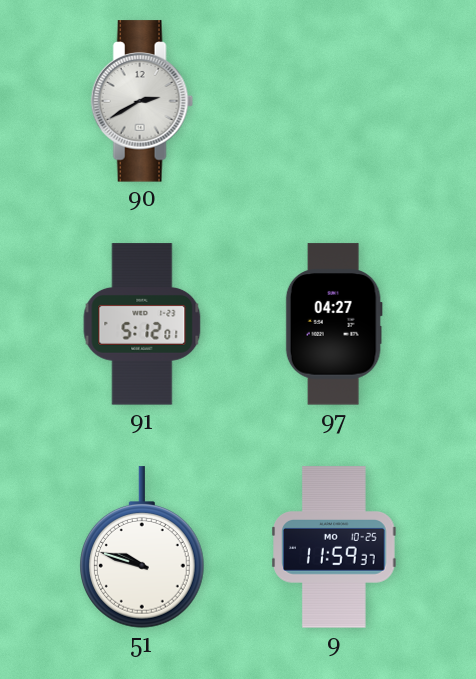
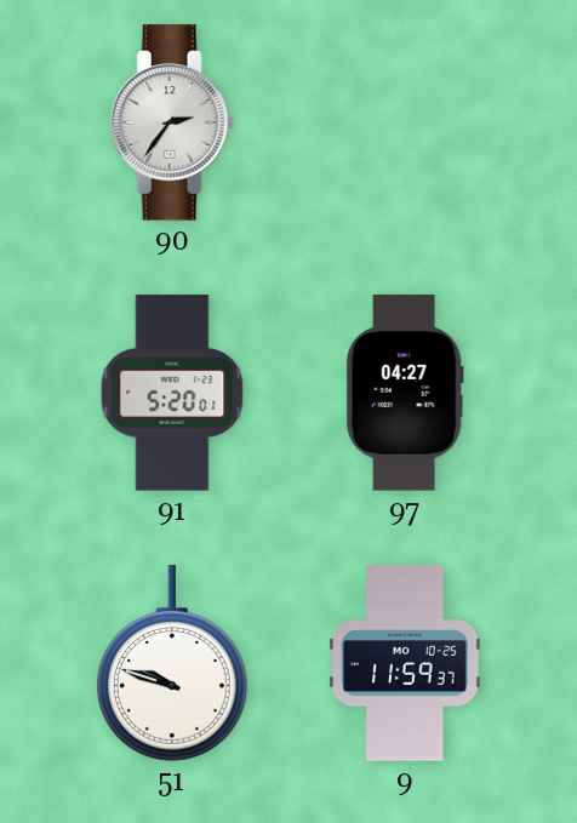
90: 2:40 -> 2:36
91: 5:12 -> 5:20
